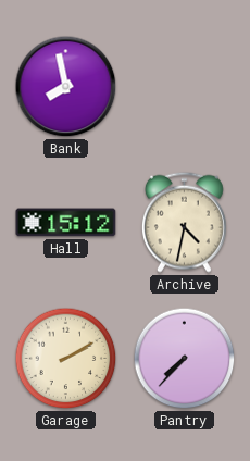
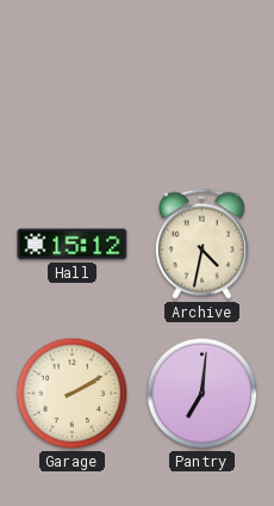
Bank: 7:58 -> none
Pantry: 7:37 -> 7:01
